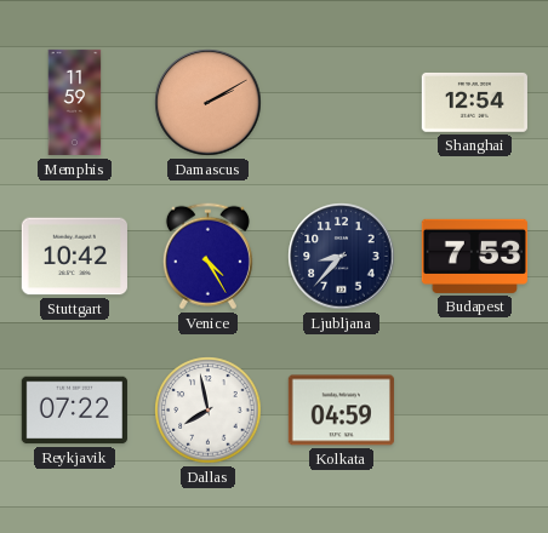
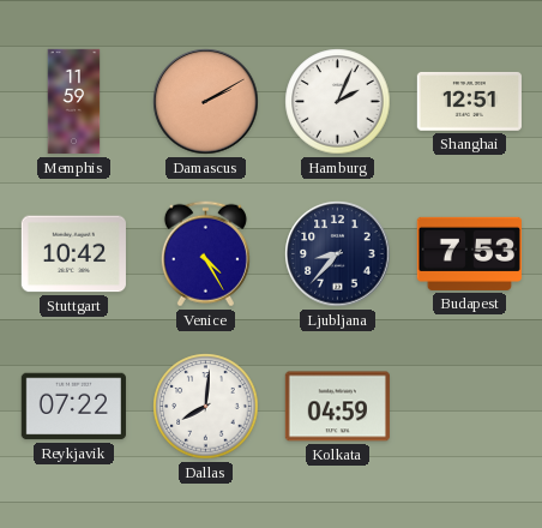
Hamburg: none -> 2:04
Shanghai: 12:54 -> 12:51
Dallas: 7:58 -> 8:01
